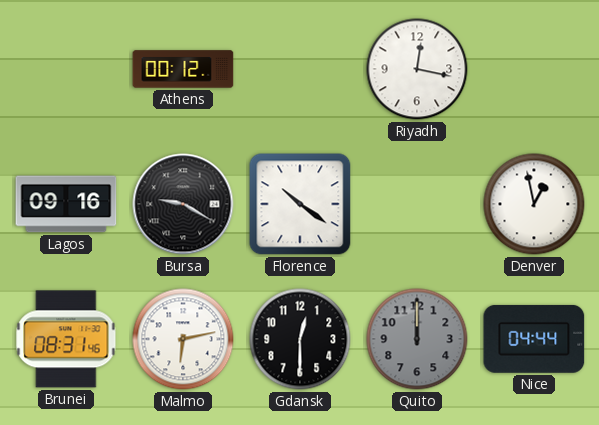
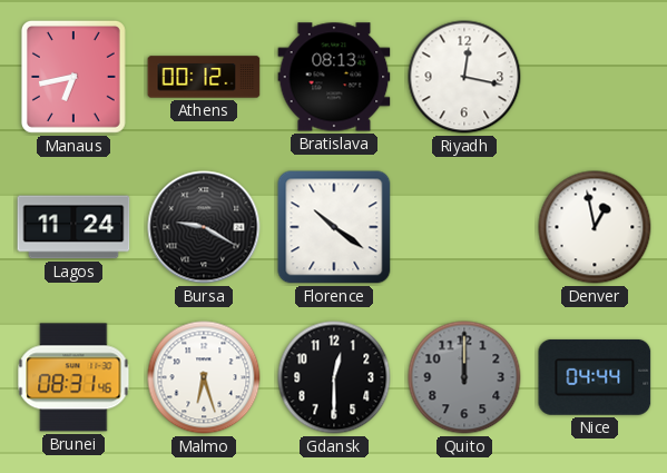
Manaus: none -> 6:43
Bratislava: none -> 08:13
Lagos: 09:16 -> 11:24
Malmo: 6:13 -> 6:27
